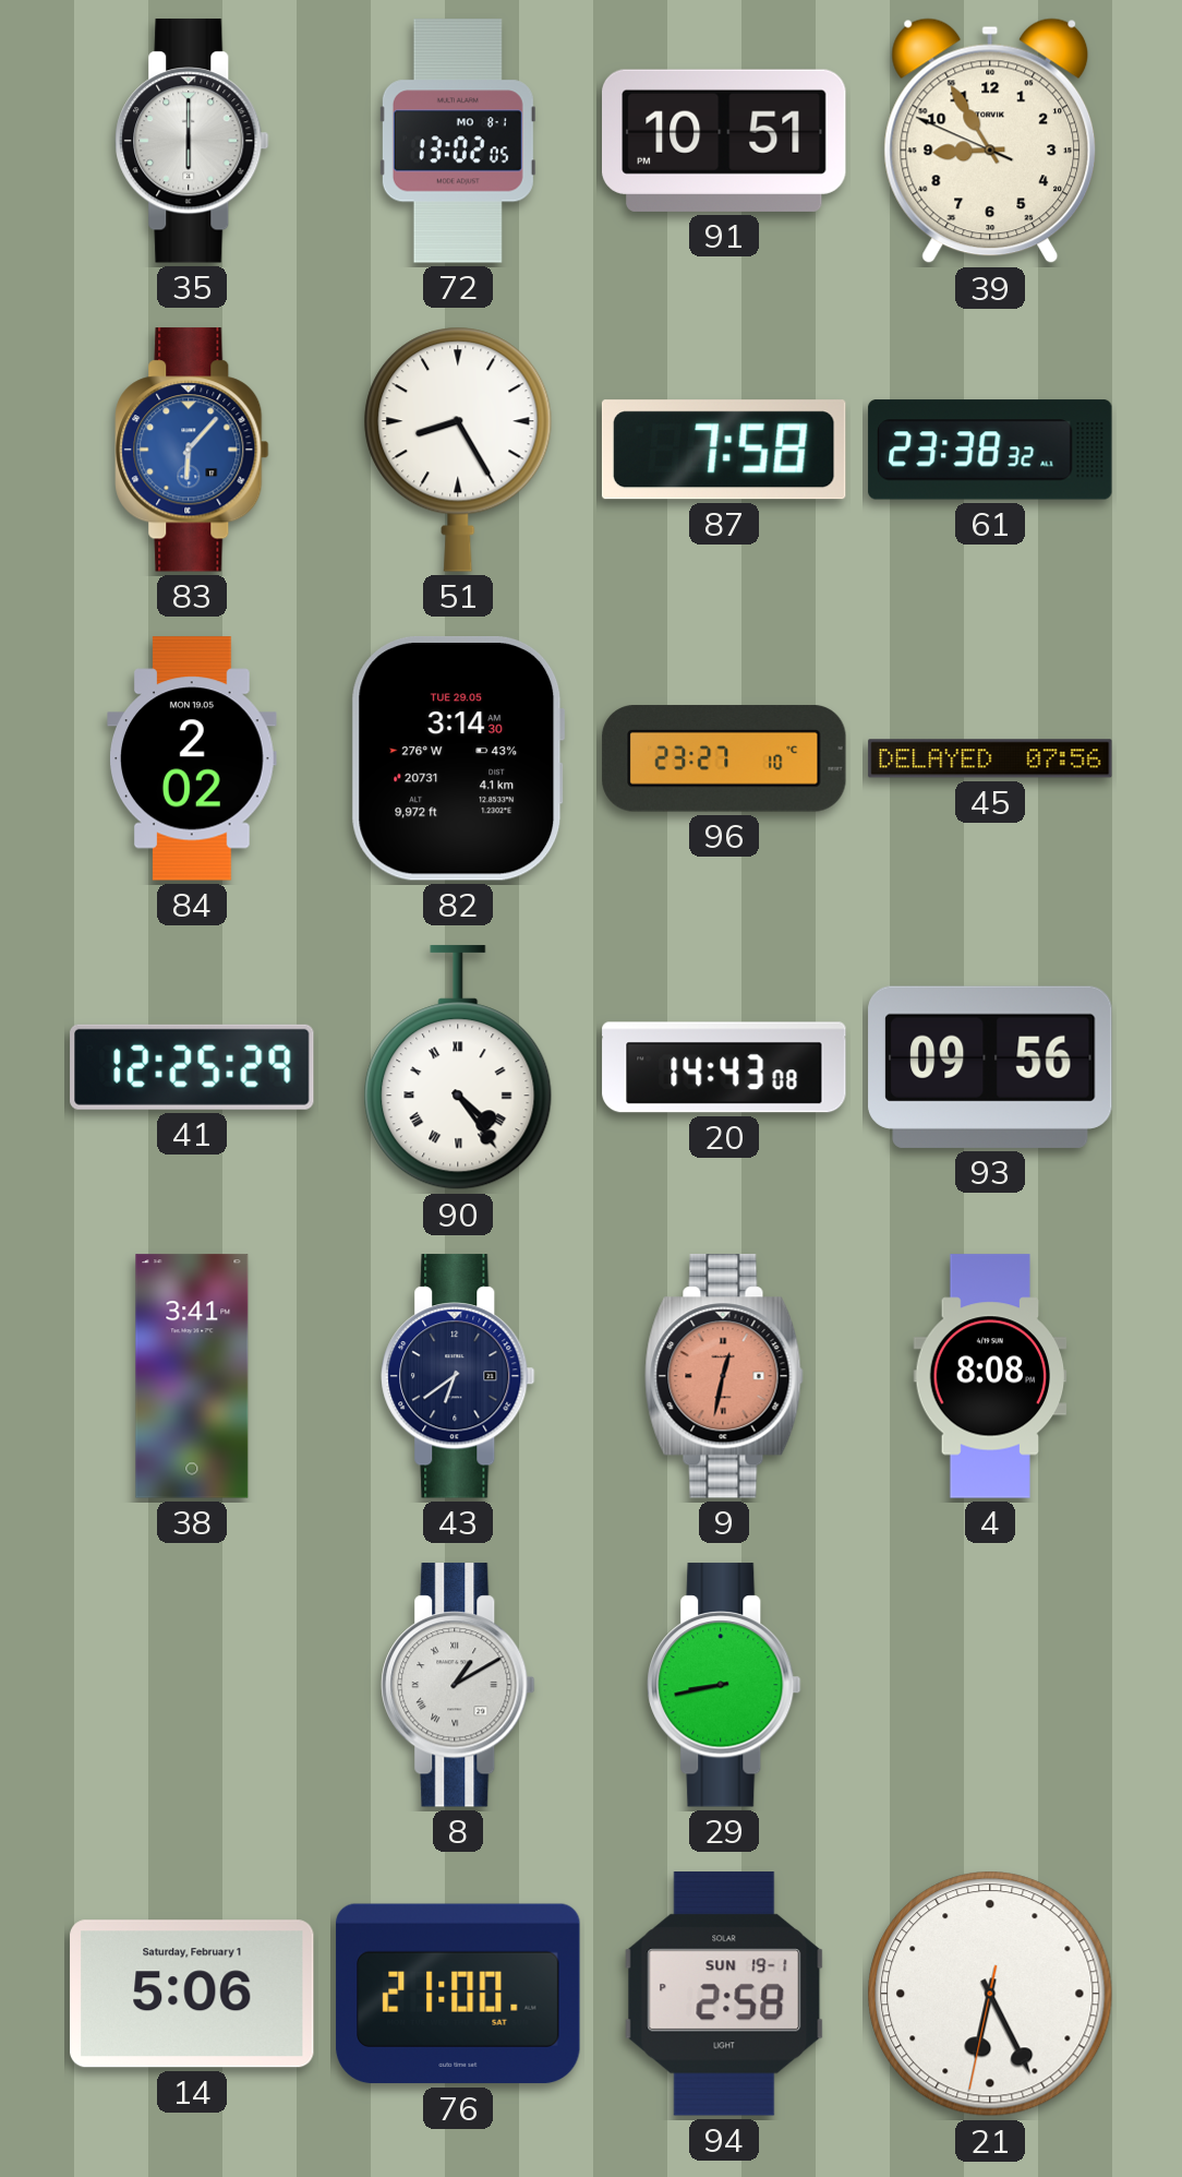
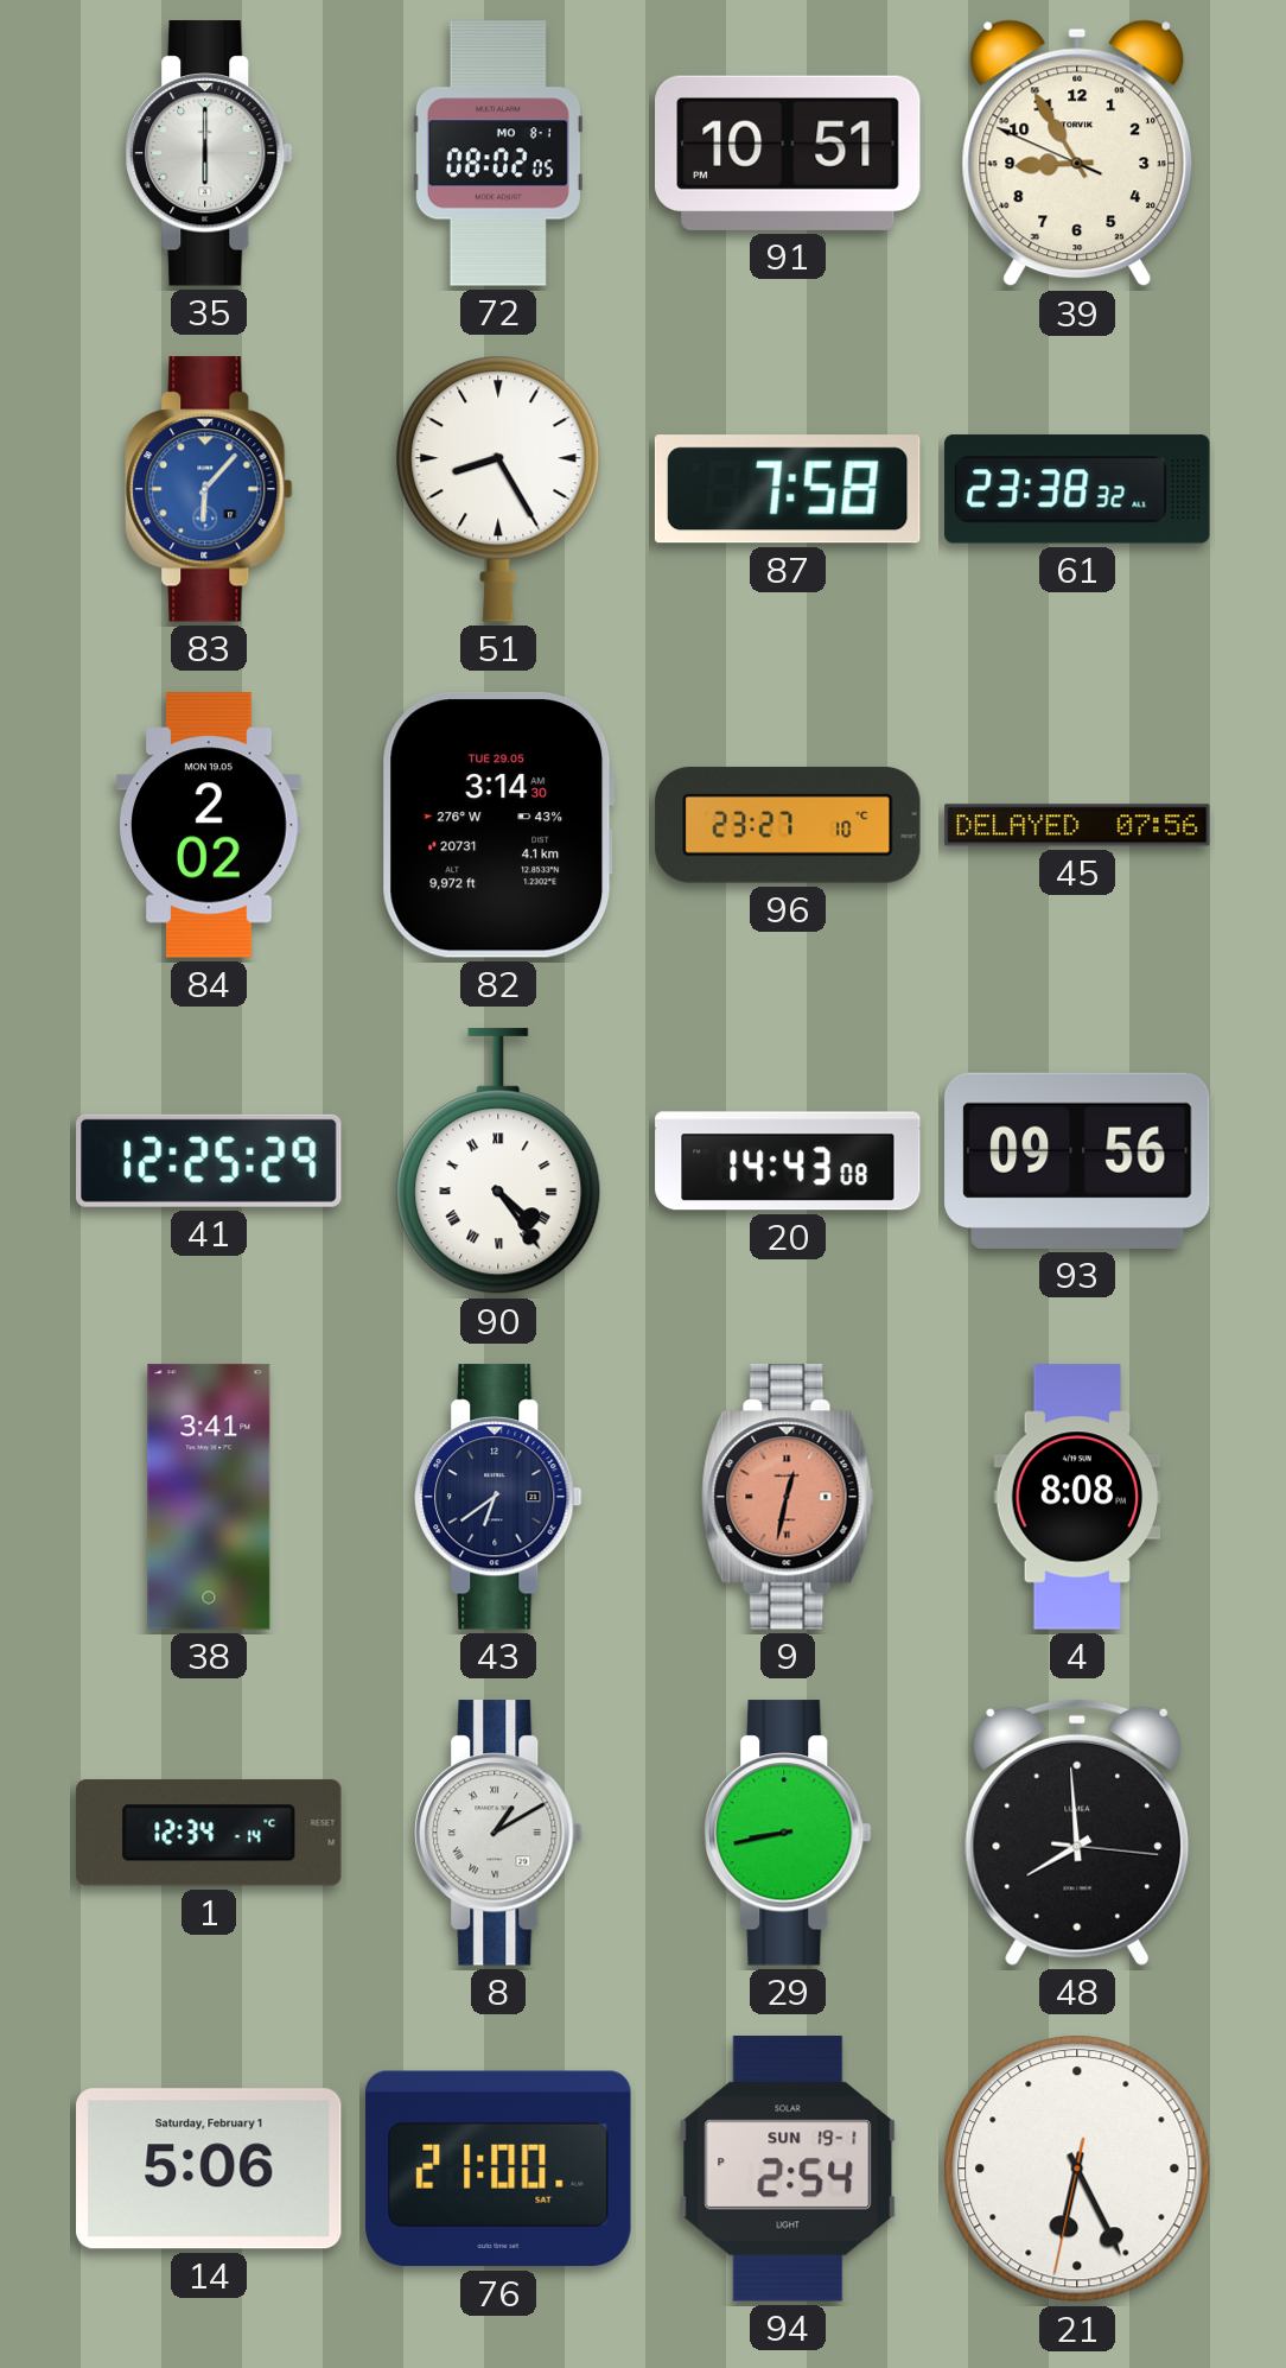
72: 13:02 -> 08:02
1: none -> 12:34
48: none -> 7:59
94: 2:58 -> 2:54
